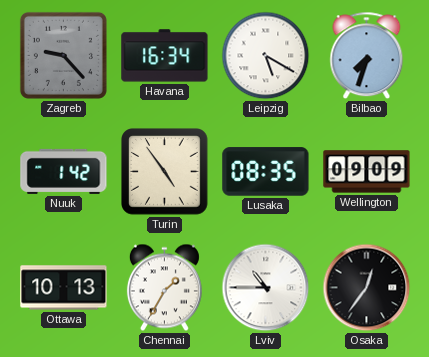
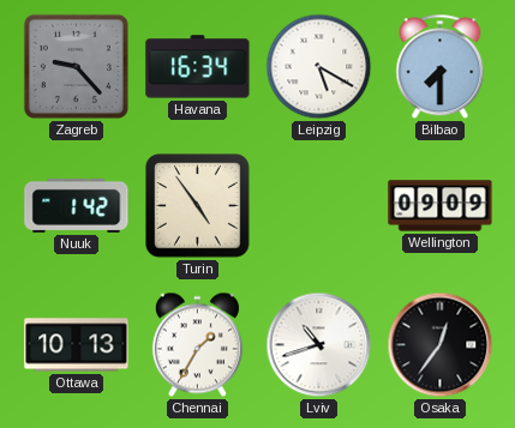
Bilbao: 7:33 -> 7:30
Lusaka: 08:35 -> none
Lviv: 10:45 -> 10:42
